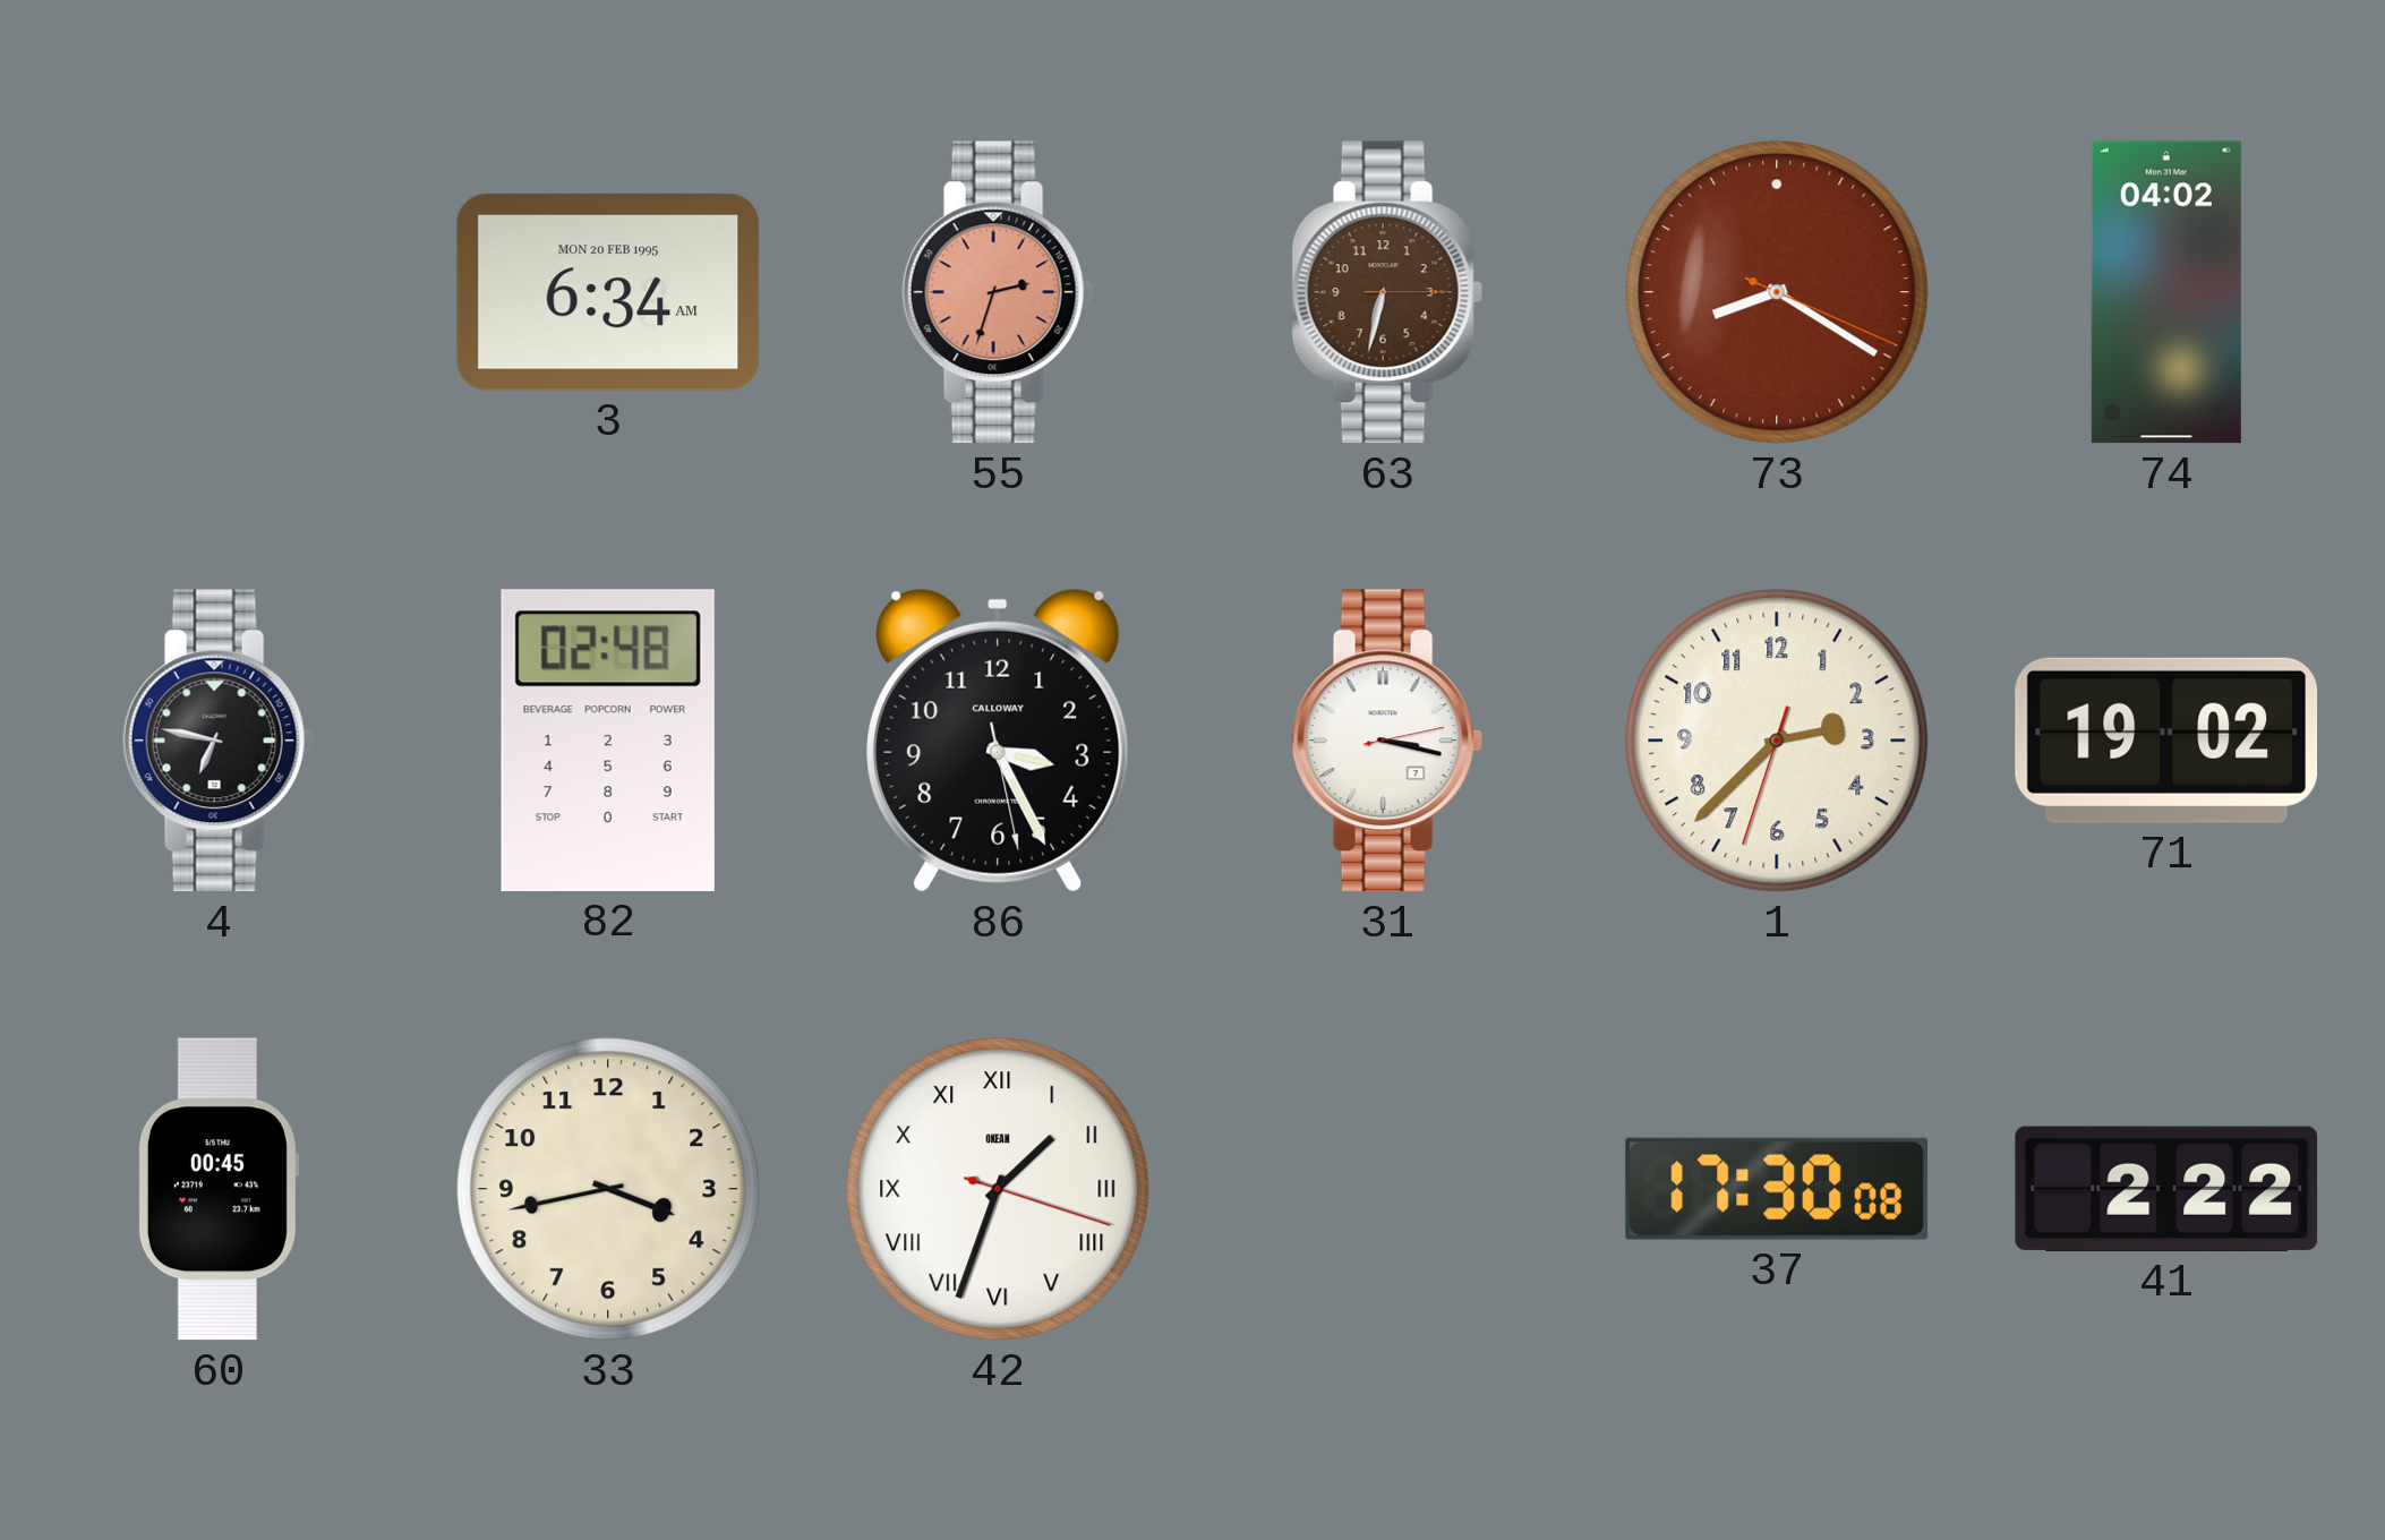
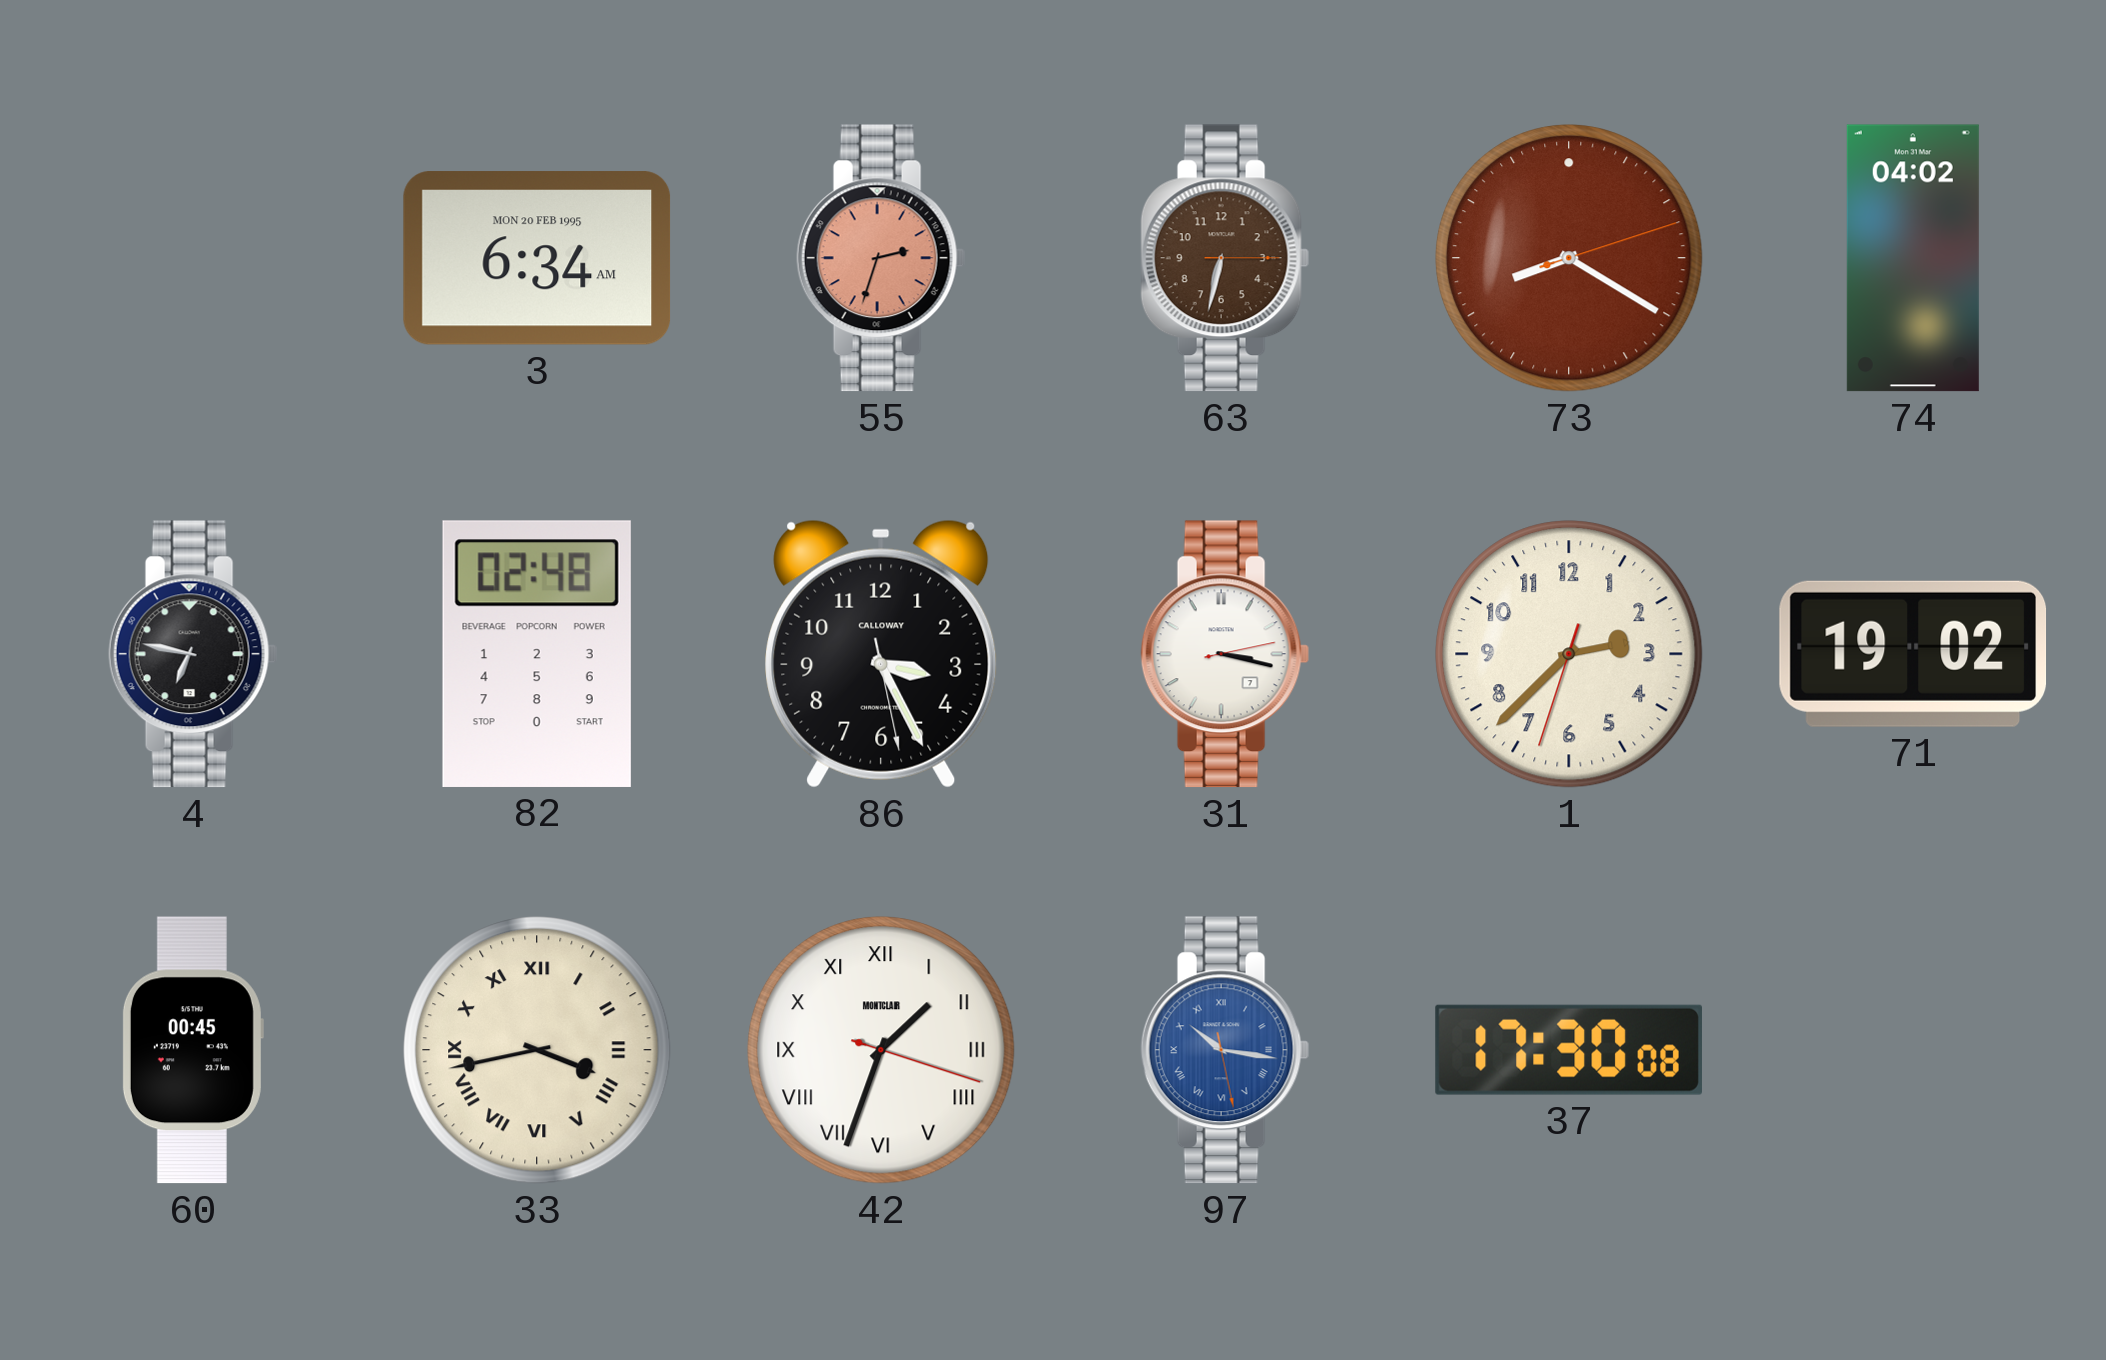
73: 8:20:19 -> 8:20:12
33 numerals: Arabic -> Roman
42 brand: OKEAN -> MONTCLAIR
97: none -> 10:16
41: 2:22 -> none
